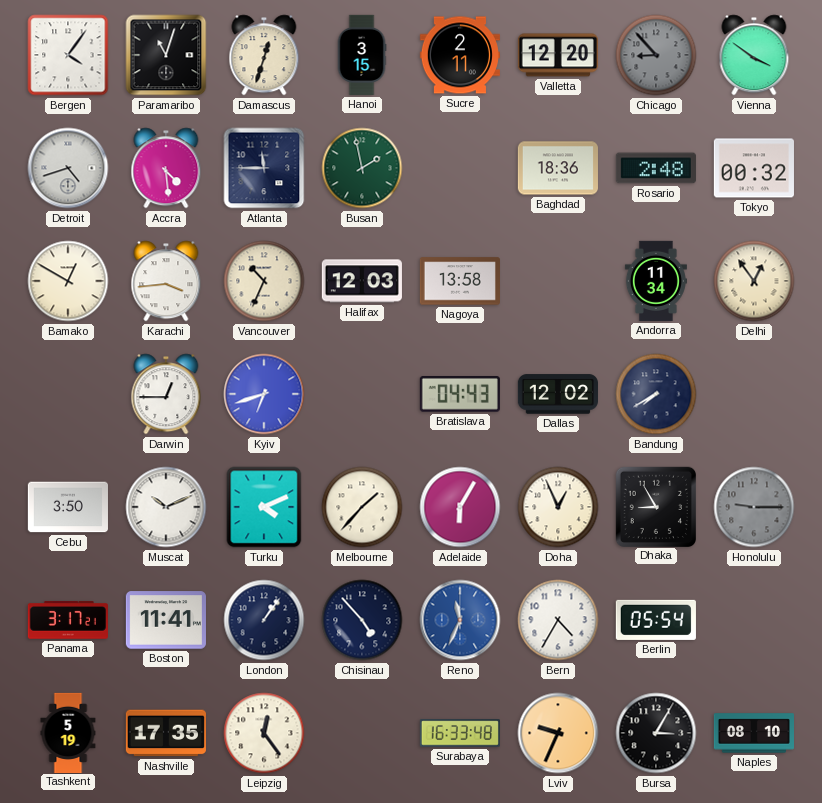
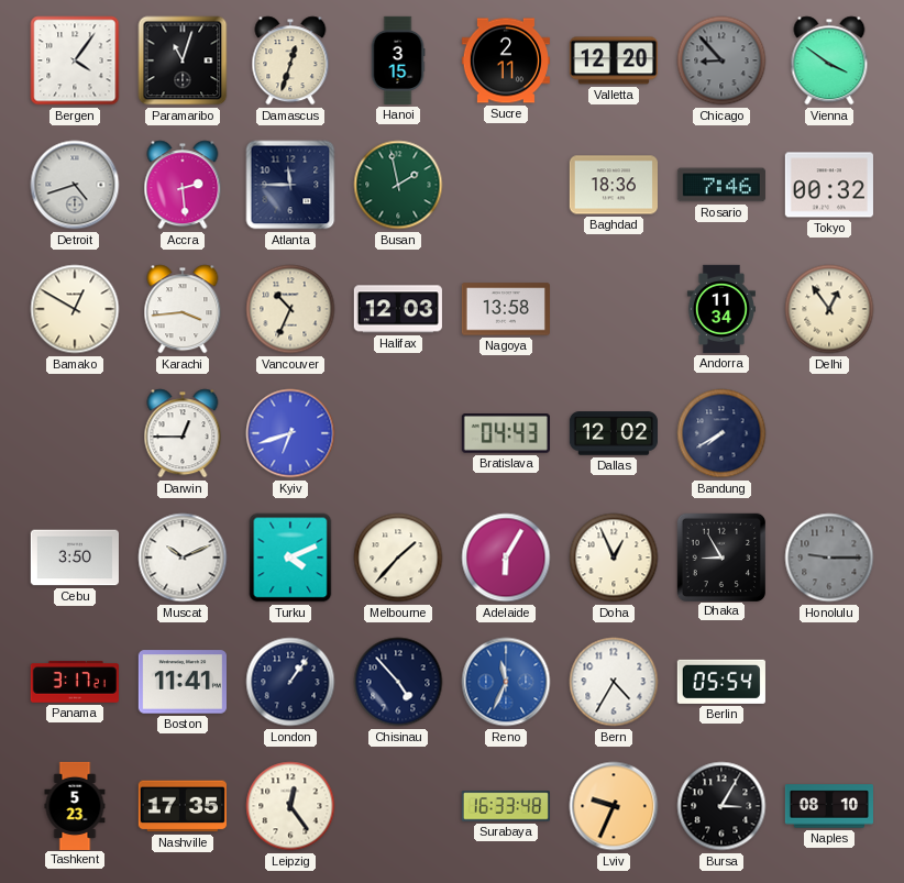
Accra: 4:29 -> 2:29
Rosario: 2:48 -> 7:46
Tashkent: 5:19 -> 5:23
